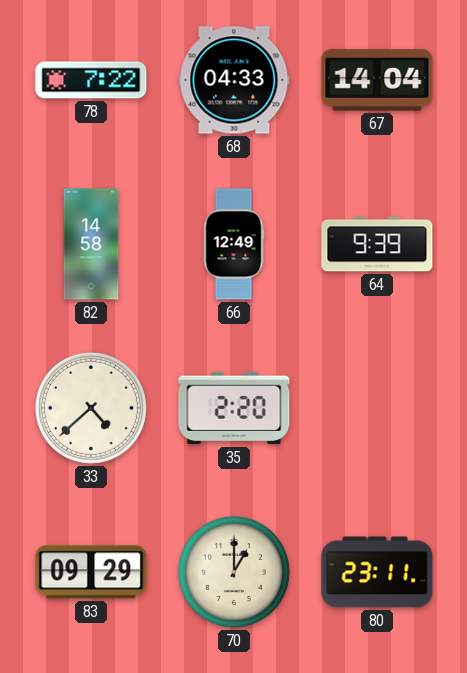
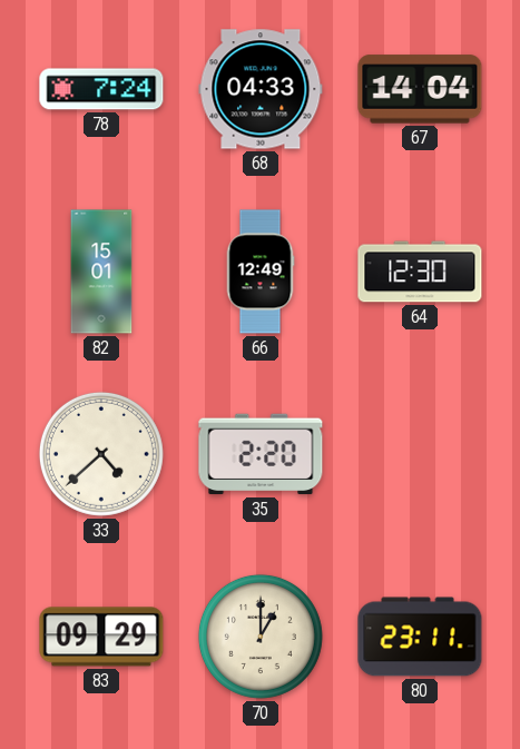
78: 7:22 -> 7:24
82: 14:58 -> 15:01
64: 9:39 -> 12:30
